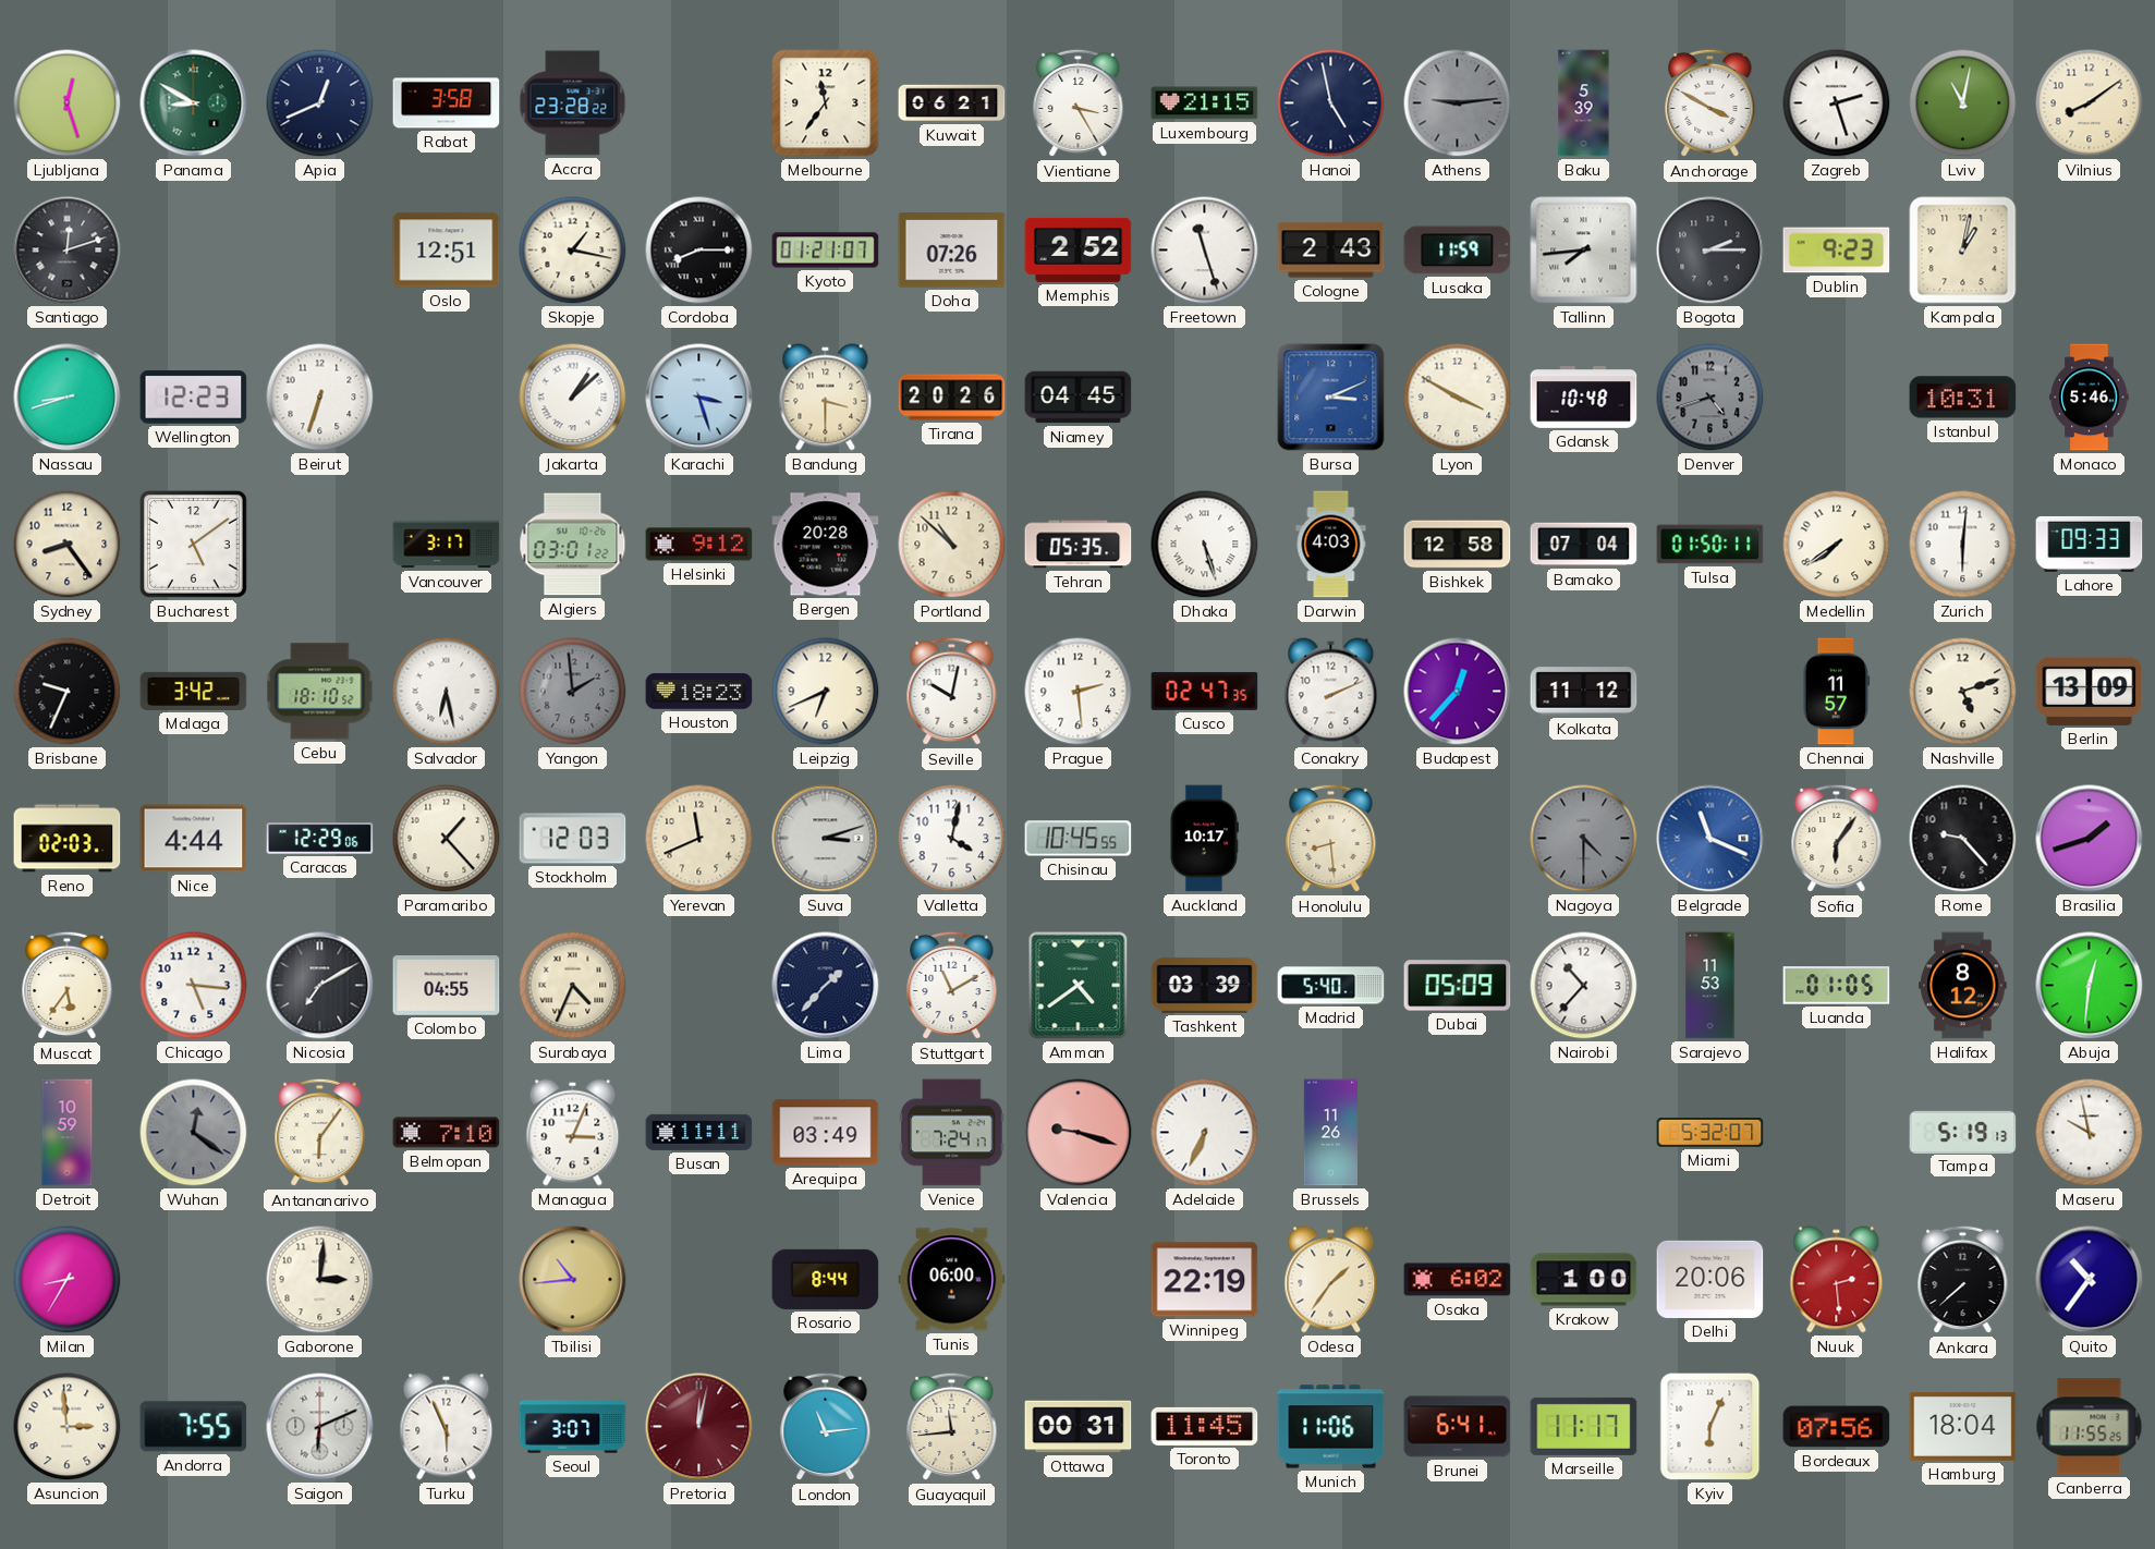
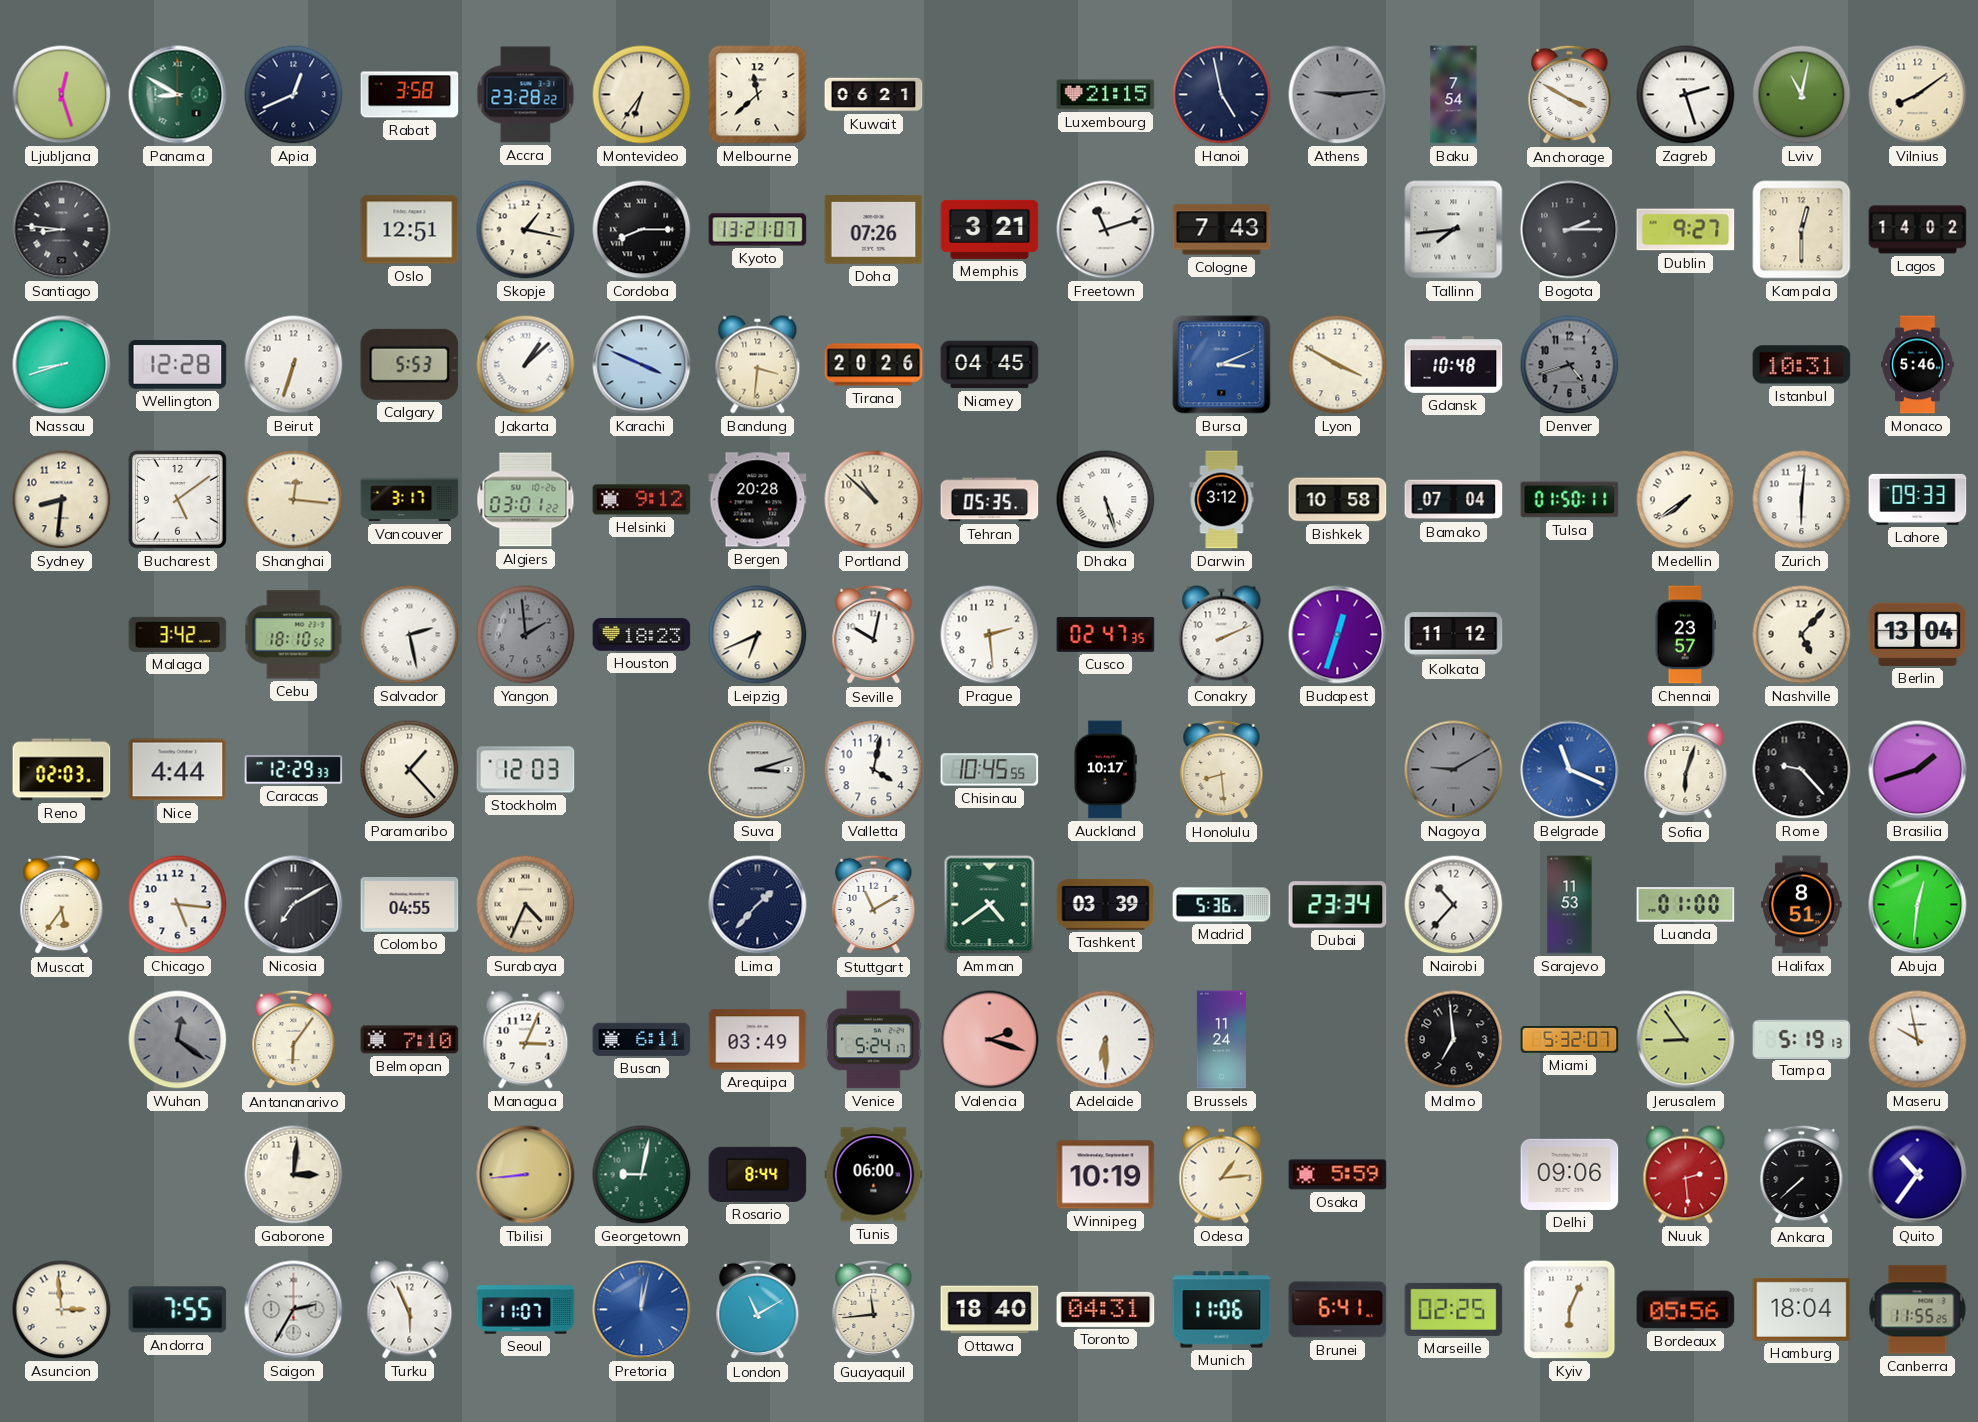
Montevideo: none -> 6:36
Melbourne: 11:36 -> 11:38
Vientiane: 3:25 -> none
Baku: 5:39 -> 7:54
Santiago: 12:12 -> 8:46
Kyoto: 01:21 -> 13:21
Memphis: 2:52 -> 3:21
Freetown: 11:27 -> 11:12
Cologne: 2:43 -> 7:43
Lusaka: 11:59 -> none
Dublin: 9:23 -> 9:27
Kampala: 1:02 -> 12:30
Lagos: none -> 14:02
Wellington: 12:23 -> 12:28
Calgary: none -> 5:53
Karachi: 3:27 -> 3:49
Bandung: 3:30 -> 3:31
Sydney: 8:24 -> 8:31
Shanghai: none -> 12:16
Darwin: 4:03 -> 3:12
Bishkek: 12:58 -> 10:58
Brisbane: 9:34 -> none
Salvador: 6:28 -> 2:28
Budapest: 12:37 -> 12:33
Chennai: 11:57 -> 23:57
Nashville: 5:12 -> 5:07
Berlin: 13:09 -> 13:04
Caracas: 12:29:06 -> 12:29:33
Yerevan: 11:41 -> none
Nagoya: 4:30 -> 9:10
Sofia: 6:06 -> 6:03
Madrid: 5:40 -> 5:36
Dubai: 05:09 -> 23:34
Luanda: 01:05 -> 01:00
Halifax: 8:12 -> 8:51
Detroit: 10:59 -> none
Busan: 11:11 -> 6:11
Venice: 7:24 -> 5:24
Valencia: 9:18 -> 2:18
Adelaide: 6:34 -> 6:30
Brussels: 11:26 -> 11:24
Malmo: none -> 6:59
Jerusalem: none -> 8:54
Milan: 8:35 -> none
Tbilisi: 10:44 -> 8:44
Georgetown: none -> 9:02
Winnipeg: 22:19 -> 10:19
Odesa: 1:36 -> 1:14
Osaka: 6:02 -> 5:59
Krakow: 1:00 -> none
Delhi: 20:06 -> 09:06
Saigon: 6:11 -> 2:35
Seoul: 3:07 -> 11:07
Pretoria dial: burgundy -> blue
London: 11:14 -> 11:10
Ottawa: 00:31 -> 18:40
Toronto: 11:45 -> 04:31
Marseille: 11:17 -> 02:25
Bordeaux: 07:56 -> 05:56
